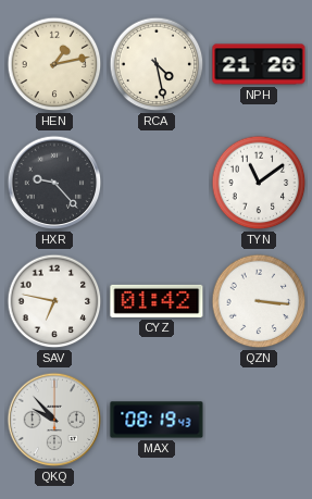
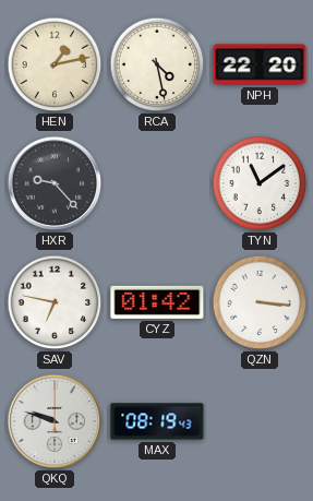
NPH: 21:26 -> 22:20
QKQ: 9:53 -> 9:48
